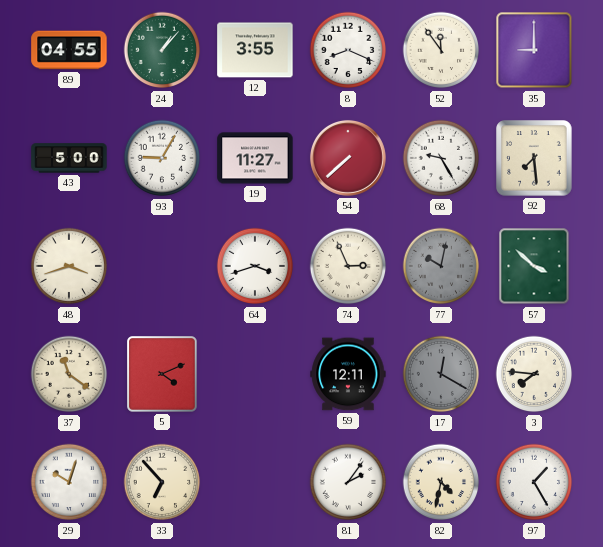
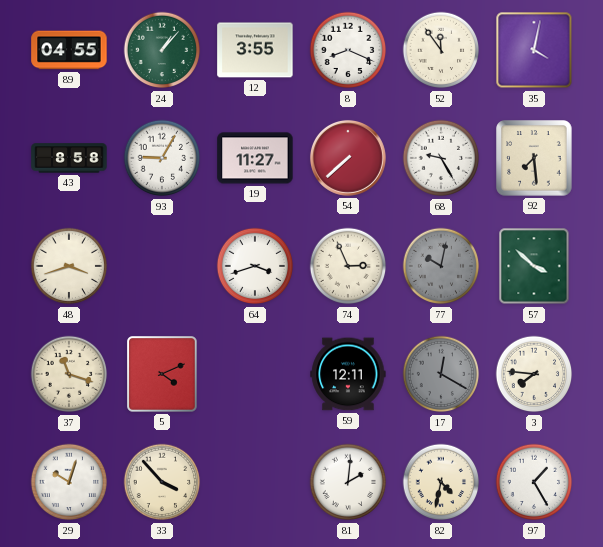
35: 9:00 -> 4:02
43: 5:00 -> 8:58
37: 11:21 -> 11:18
33: 6:53 -> 3:53
81: 2:06 -> 2:01
